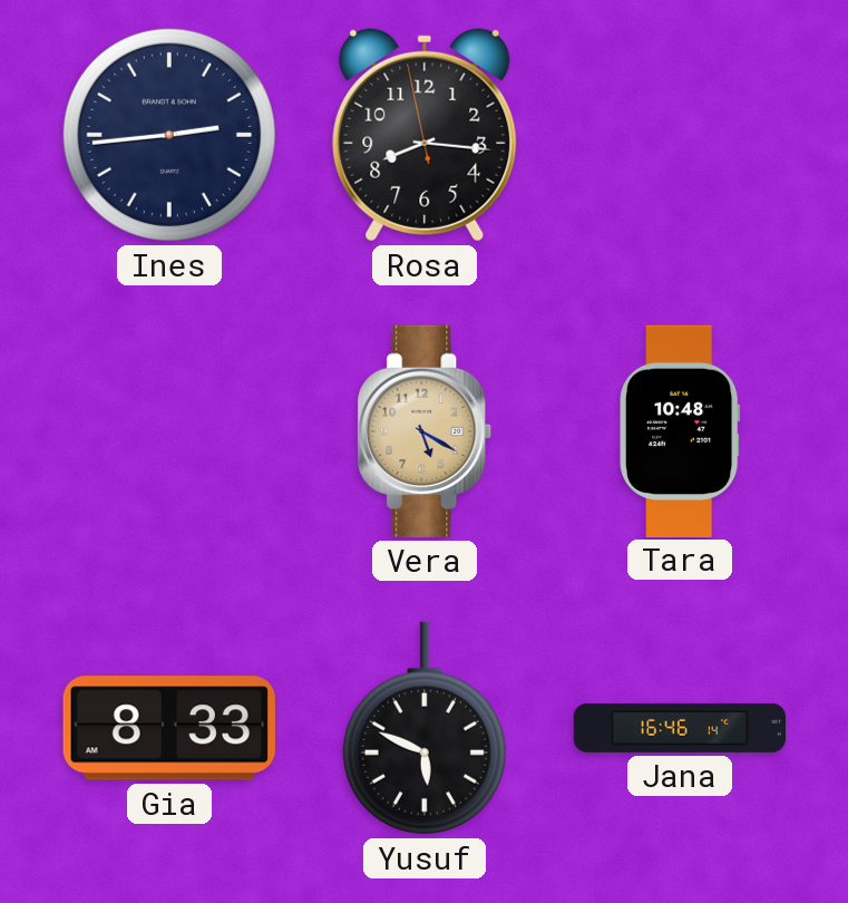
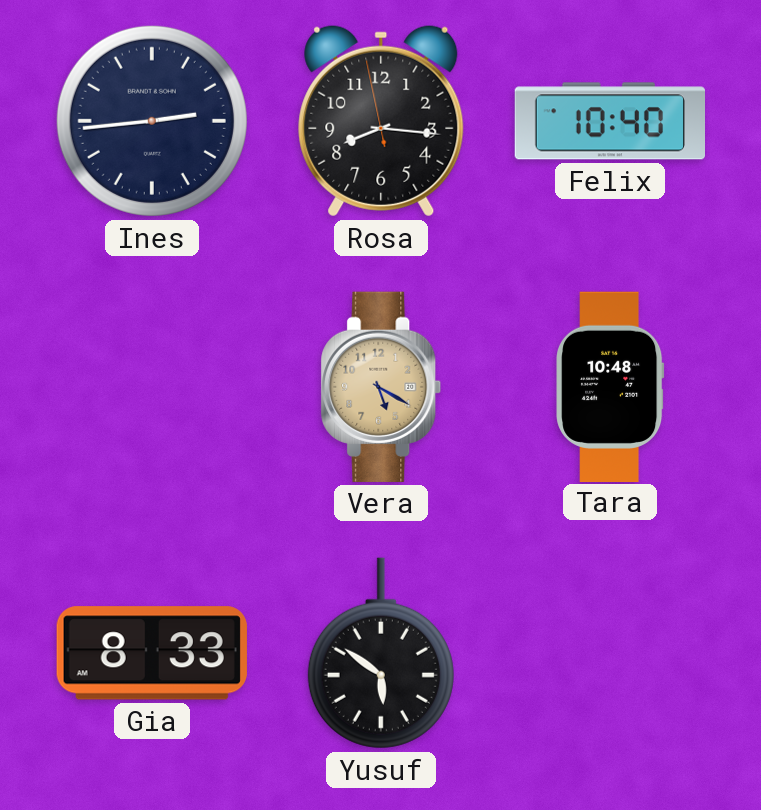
Felix: none -> 10:40
Yusuf: 5:49 -> 5:51
Jana: 16:46 -> none
